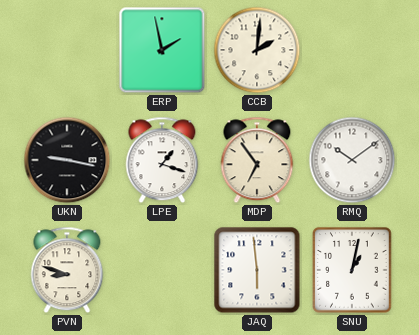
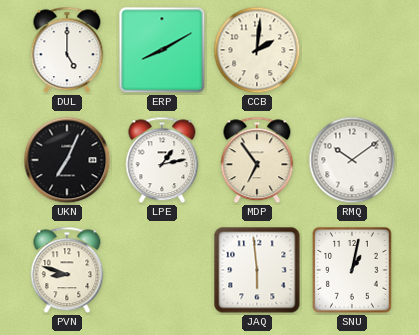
DUL: none -> 5:00
ERP: 1:58 -> 8:10
UKN: 9:17 -> 7:04
LPE: 1:18 -> 1:13
